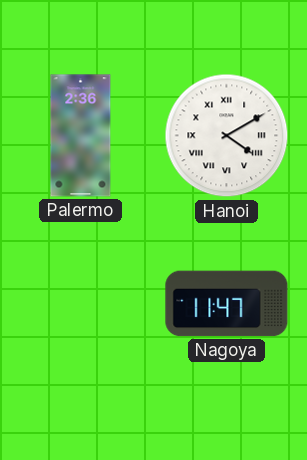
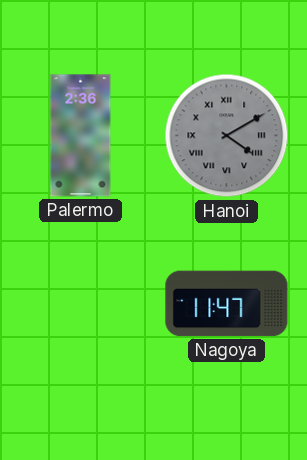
Hanoi dial: white -> grey
